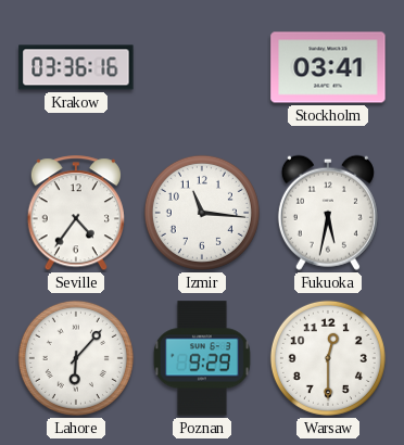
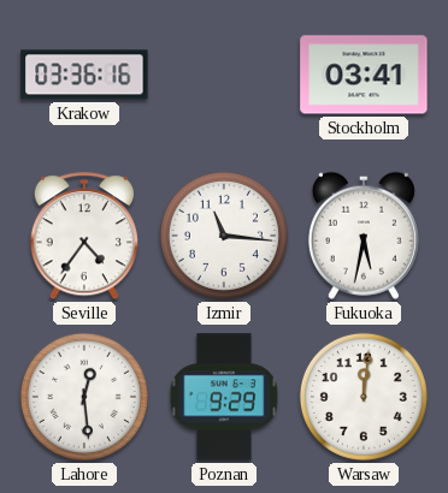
Lahore: 6:07 -> 12:29
Warsaw: 12:30 -> 12:01
